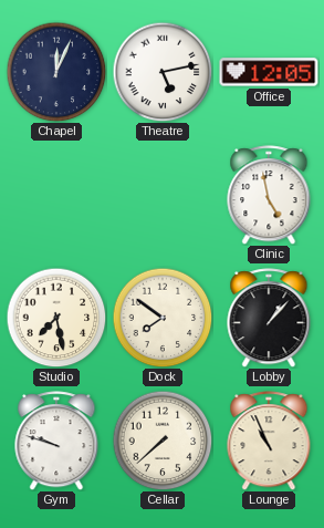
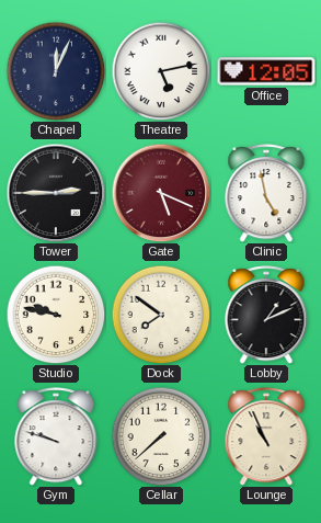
Tower: none -> 2:45
Gate: none -> 5:19
Studio: 7:28 -> 9:47
Lobby: 1:07 -> 1:11
